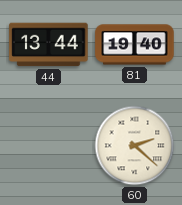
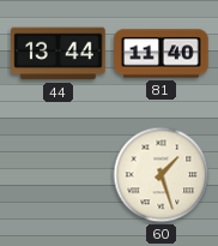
81: 19:40 -> 11:40
60: 2:22 -> 1:27
